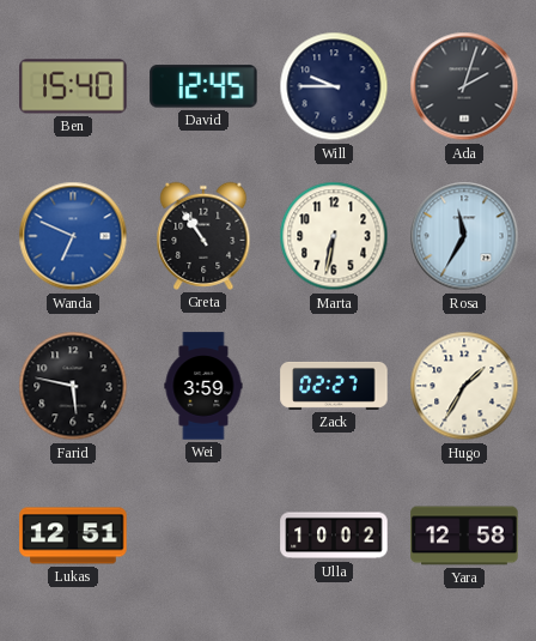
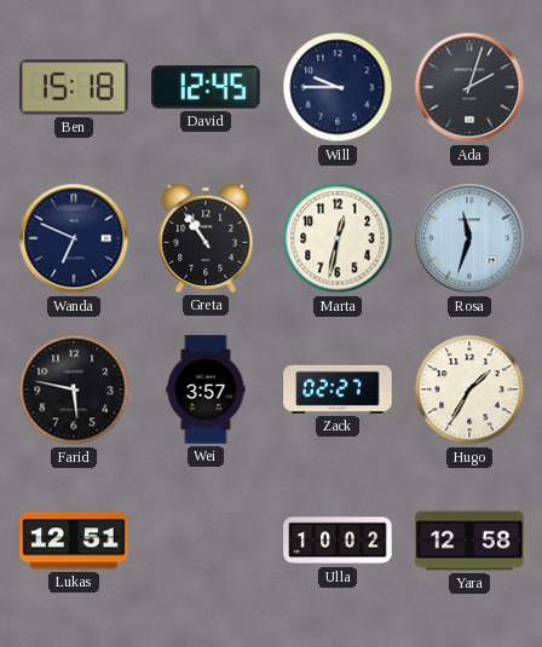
Ben: 15:40 -> 15:18
Wanda dial: blue -> navy
Marta: 6:32 -> 12:32
Rosa: 11:35 -> 11:33
Wei: 3:59 -> 3:57
